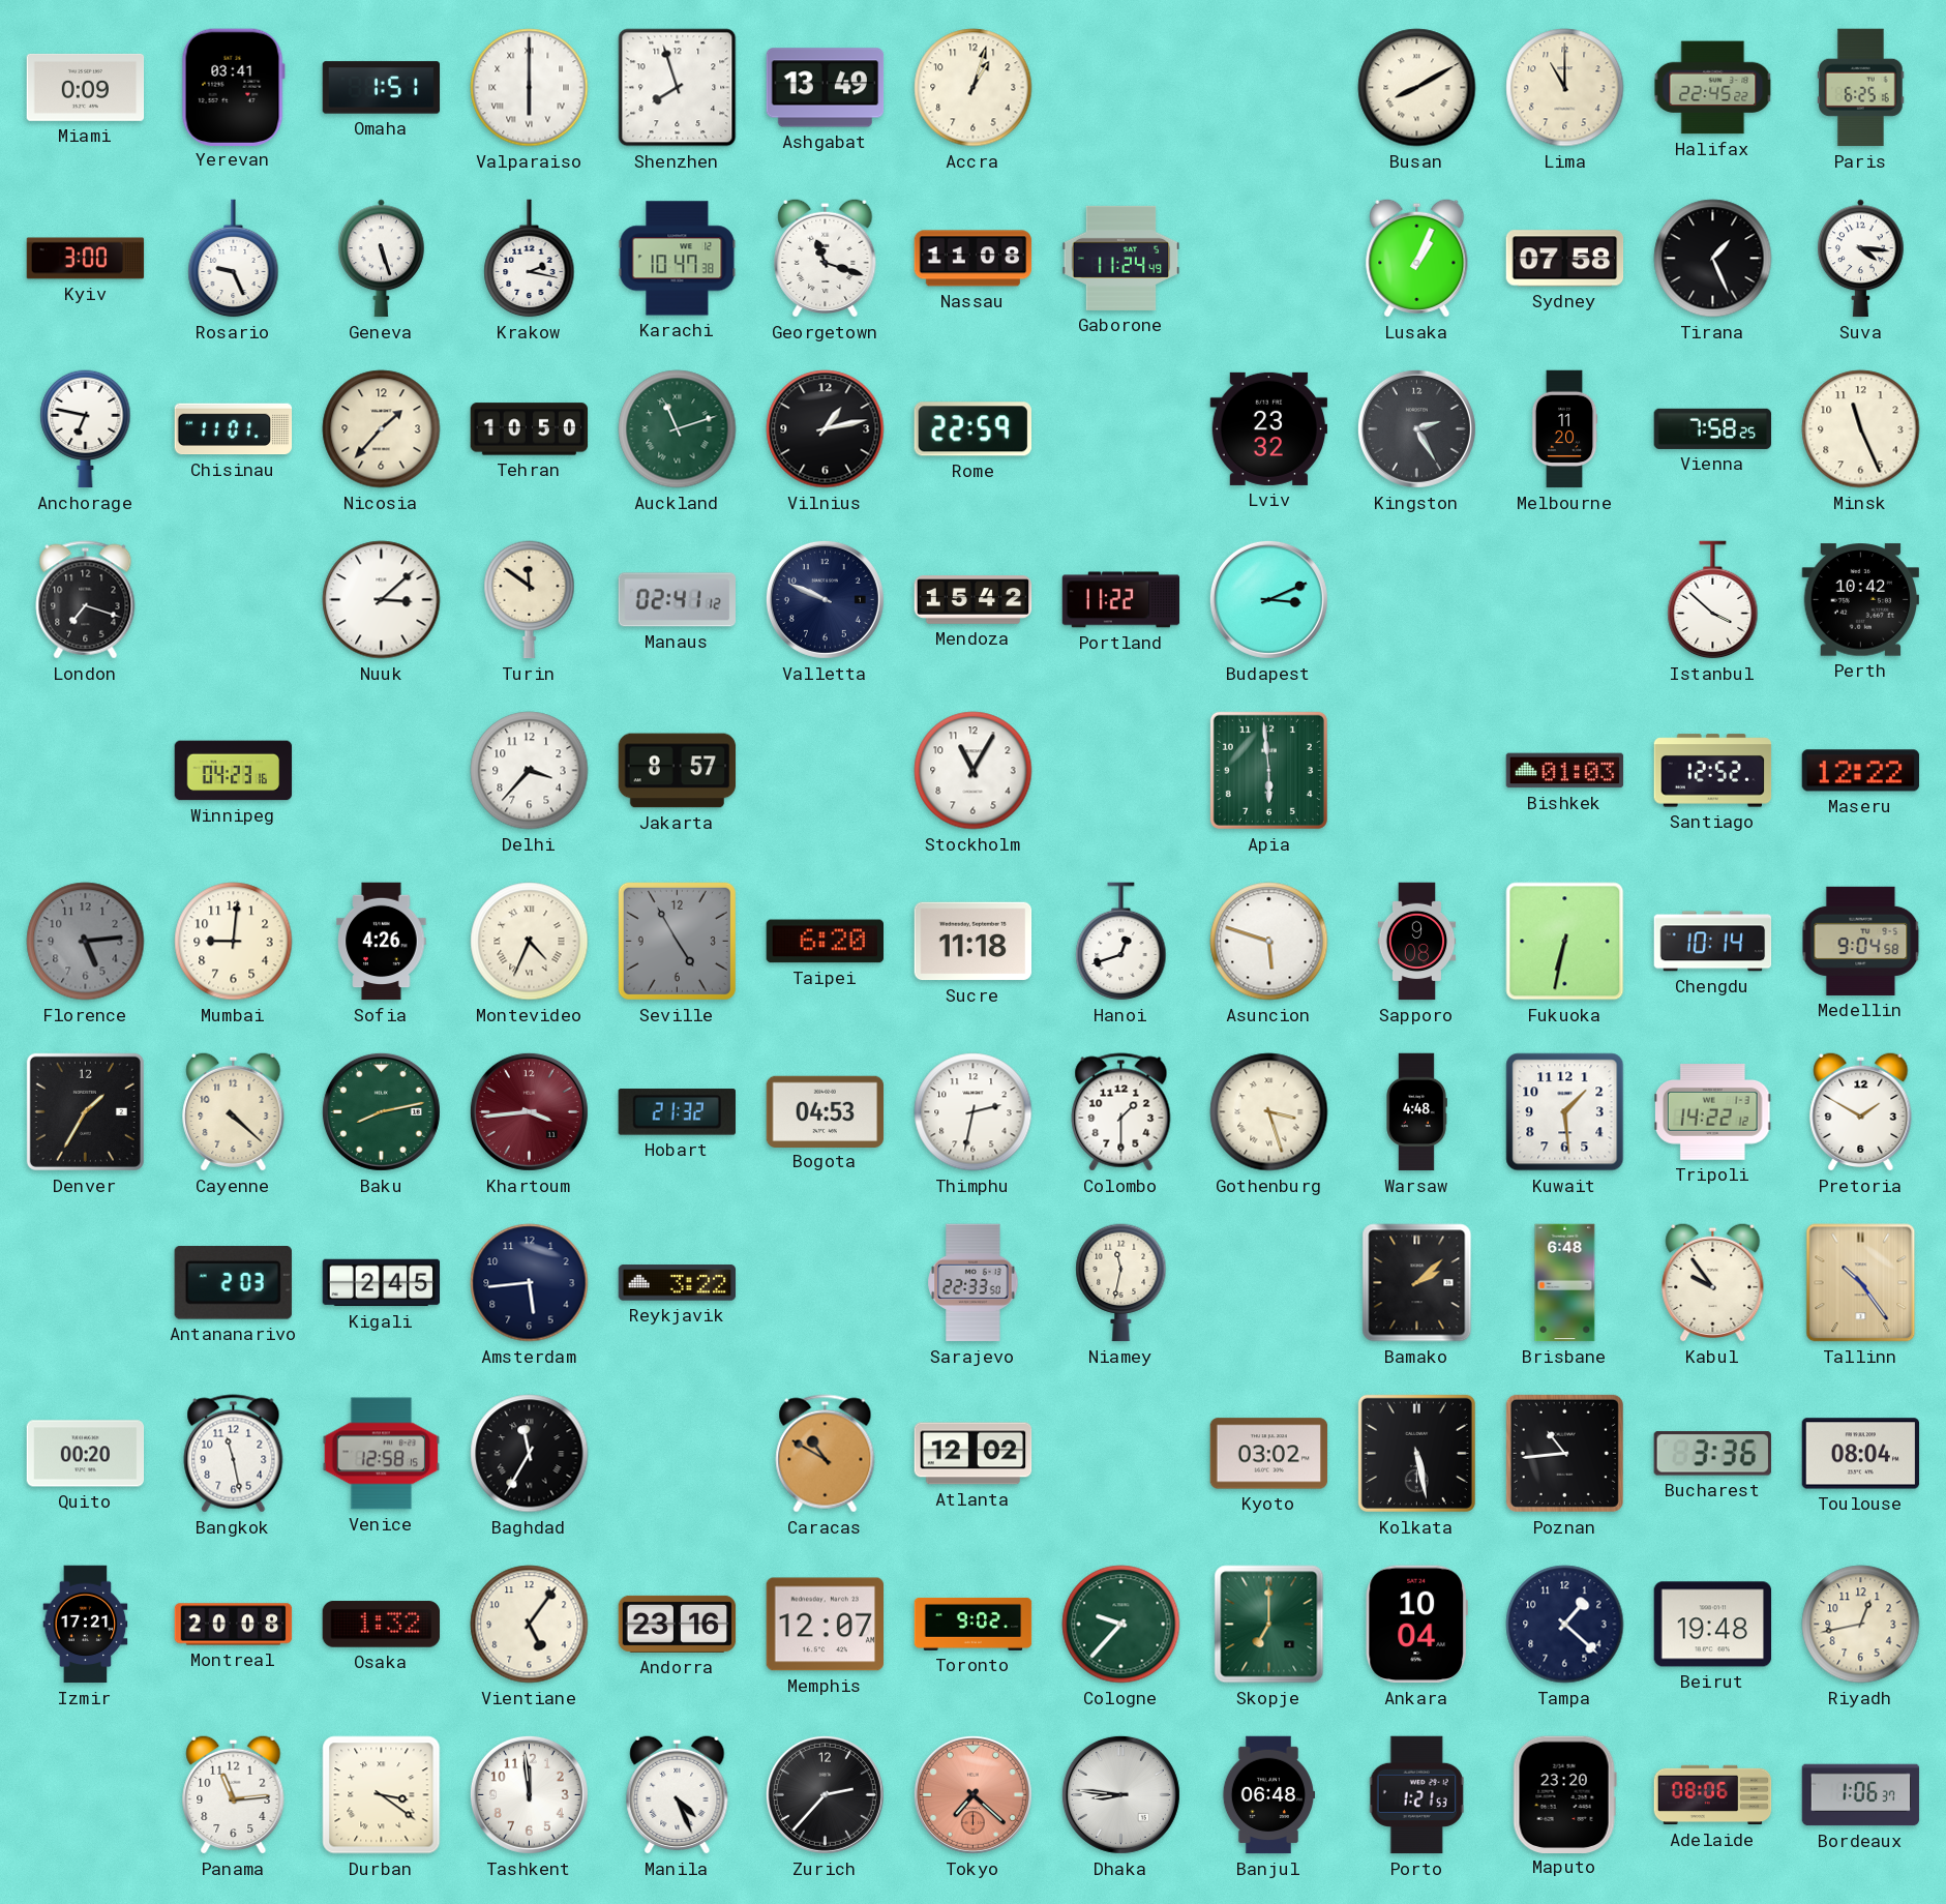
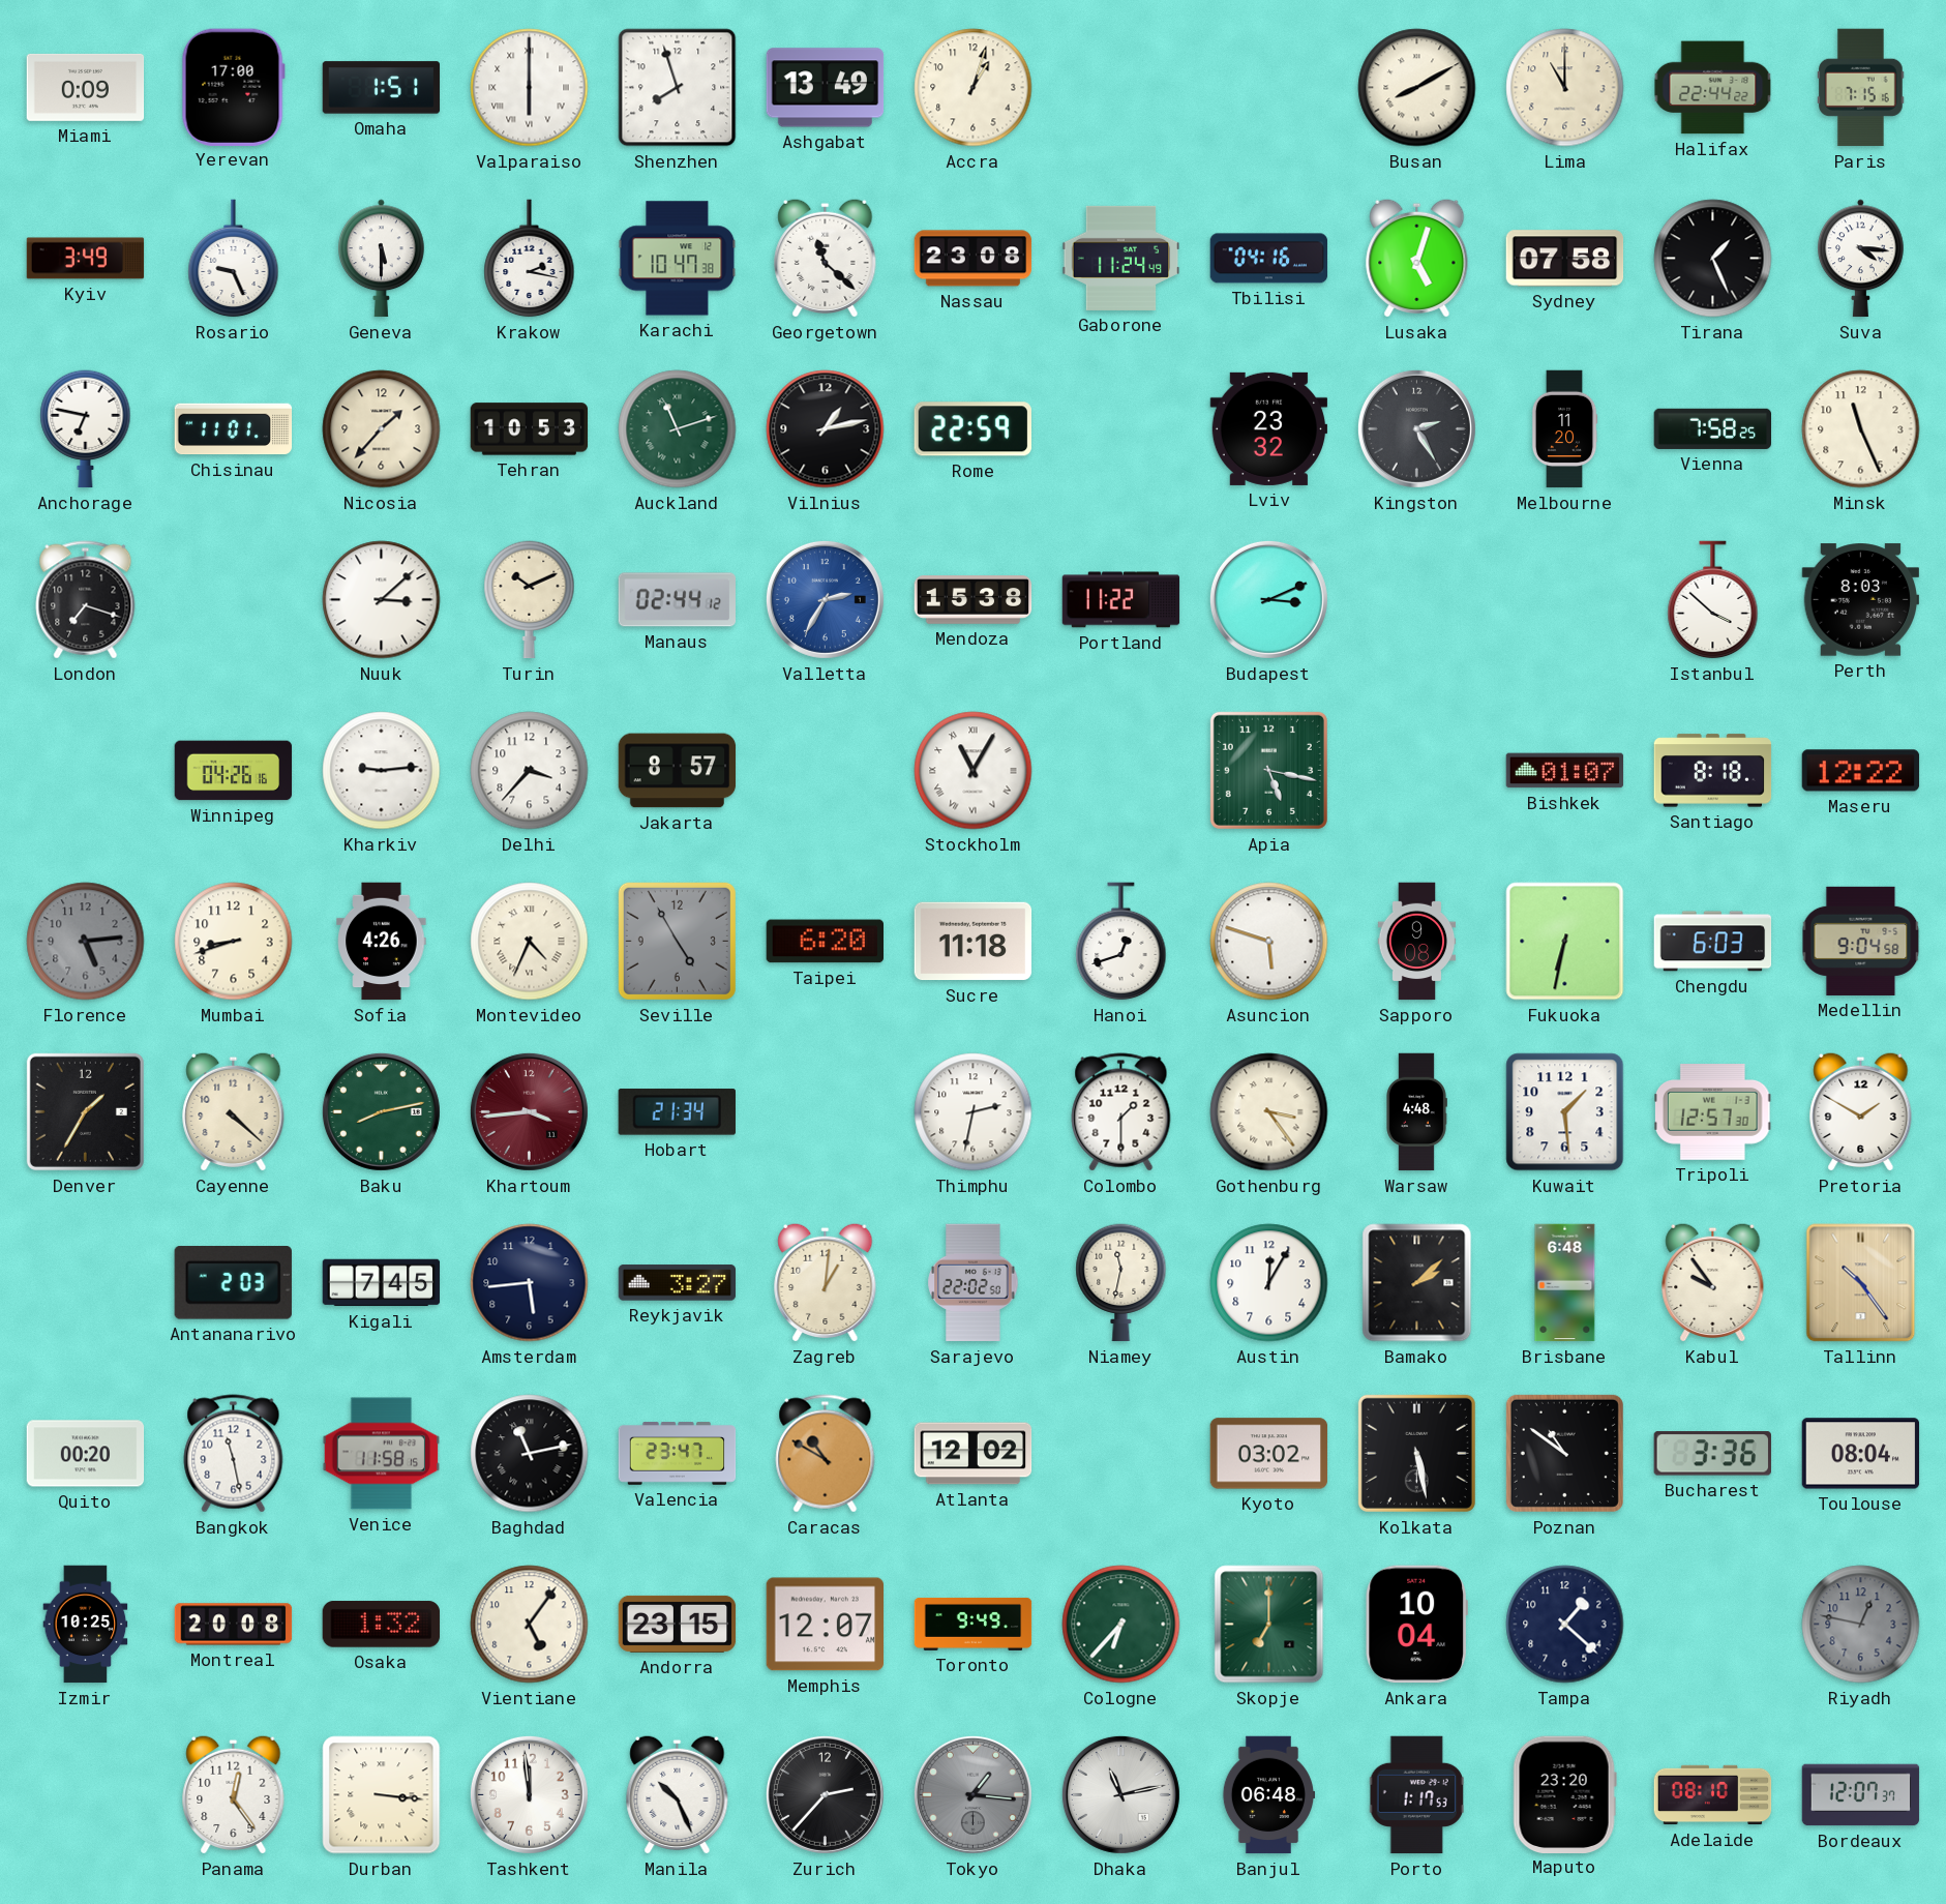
Yerevan: 03:41 -> 17:00
Halifax: 22:45 -> 22:44
Paris: 6:25 -> 7:15
Kyiv: 3:00 -> 3:49
Geneva: 5:27 -> 5:30
Georgetown: 11:18 -> 11:22
Nassau: 11:08 -> 23:08
Tbilisi: none -> 04:16
Lusaka: 1:04 -> 5:03
Tehran: 10:50 -> 10:53
Turin: 11:51 -> 10:11
Manaus: 02:41 -> 02:44
Valletta: 9:49 -> 2:35
Valletta dial: navy -> blue
Mendoza: 15:42 -> 15:38
Perth: 10:42 -> 8:03
Winnipeg: 04:23 -> 04:26
Kharkiv: none -> 9:14
Stockholm numerals: Arabic -> Roman
Apia: 5:59 -> 5:17
Bishkek: 01:03 -> 01:07
Santiago: 12:52 -> 8:18
Mumbai: 9:01 -> 8:42
Chengdu: 10:14 -> 6:03
Hobart: 21:32 -> 21:34
Bogota: 04:53 -> none
Gothenburg: 3:27 -> 3:24
Tripoli: 14:22 -> 12:57
Kigali: 2:45 -> 7:45
Reykjavik: 3:22 -> 3:27
Zagreb: none -> 1:01
Sarajevo: 22:33 -> 22:02
Austin: none -> 12:05
Venice: 12:58 -> 11:58
Baghdad: 11:35 -> 11:13
Valencia: none -> 23:47
Poznan: 10:44 -> 10:51
Izmir: 17:21 -> 10:25
Andorra: 23:16 -> 23:15
Toronto: 9:02 -> 9:49
Cologne: 9:37 -> 6:37
Beirut: 19:48 -> none
Riyadh: 12:43 -> 12:47
Riyadh dial: cream -> grey
Panama: 11:14 -> 12:24
Durban: 3:21 -> 3:16
Manila: 4:26 -> 10:26
Tokyo: 7:22 -> 1:16
Tokyo dial: salmon -> grey
Dhaka: 8:46 -> 11:13
Porto: 1:21 -> 1:17
Adelaide: 08:06 -> 08:10
Bordeaux: 1:06 -> 12:07
